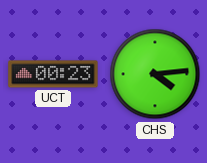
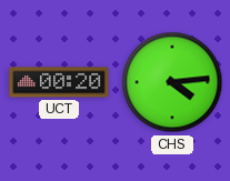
UCT: 00:23 -> 00:20
